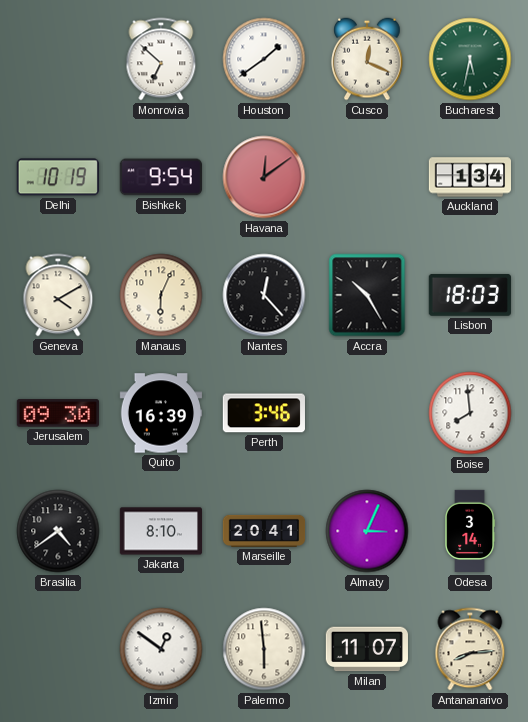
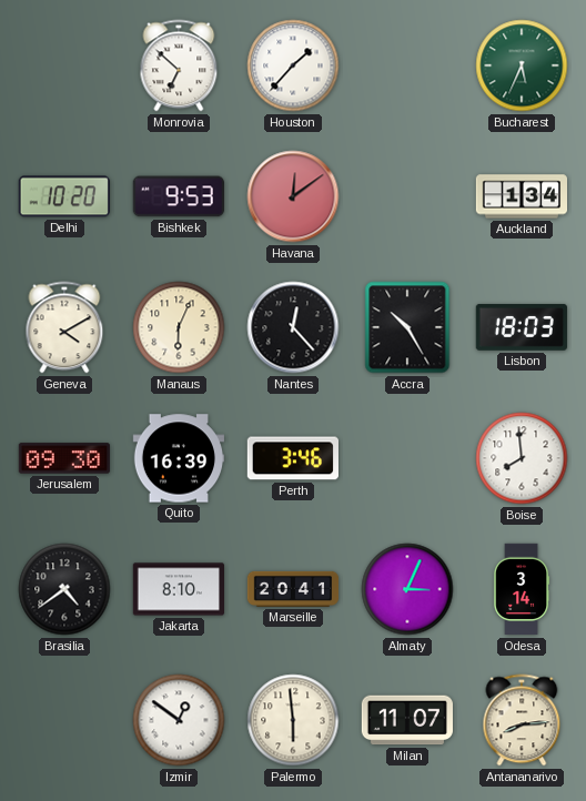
Houston: 1:39 -> 1:37
Cusco: 12:19 -> none
Bucharest: 5:32 -> 5:34
Delhi: 10:19 -> 10:20
Bishkek: 9:54 -> 9:53
